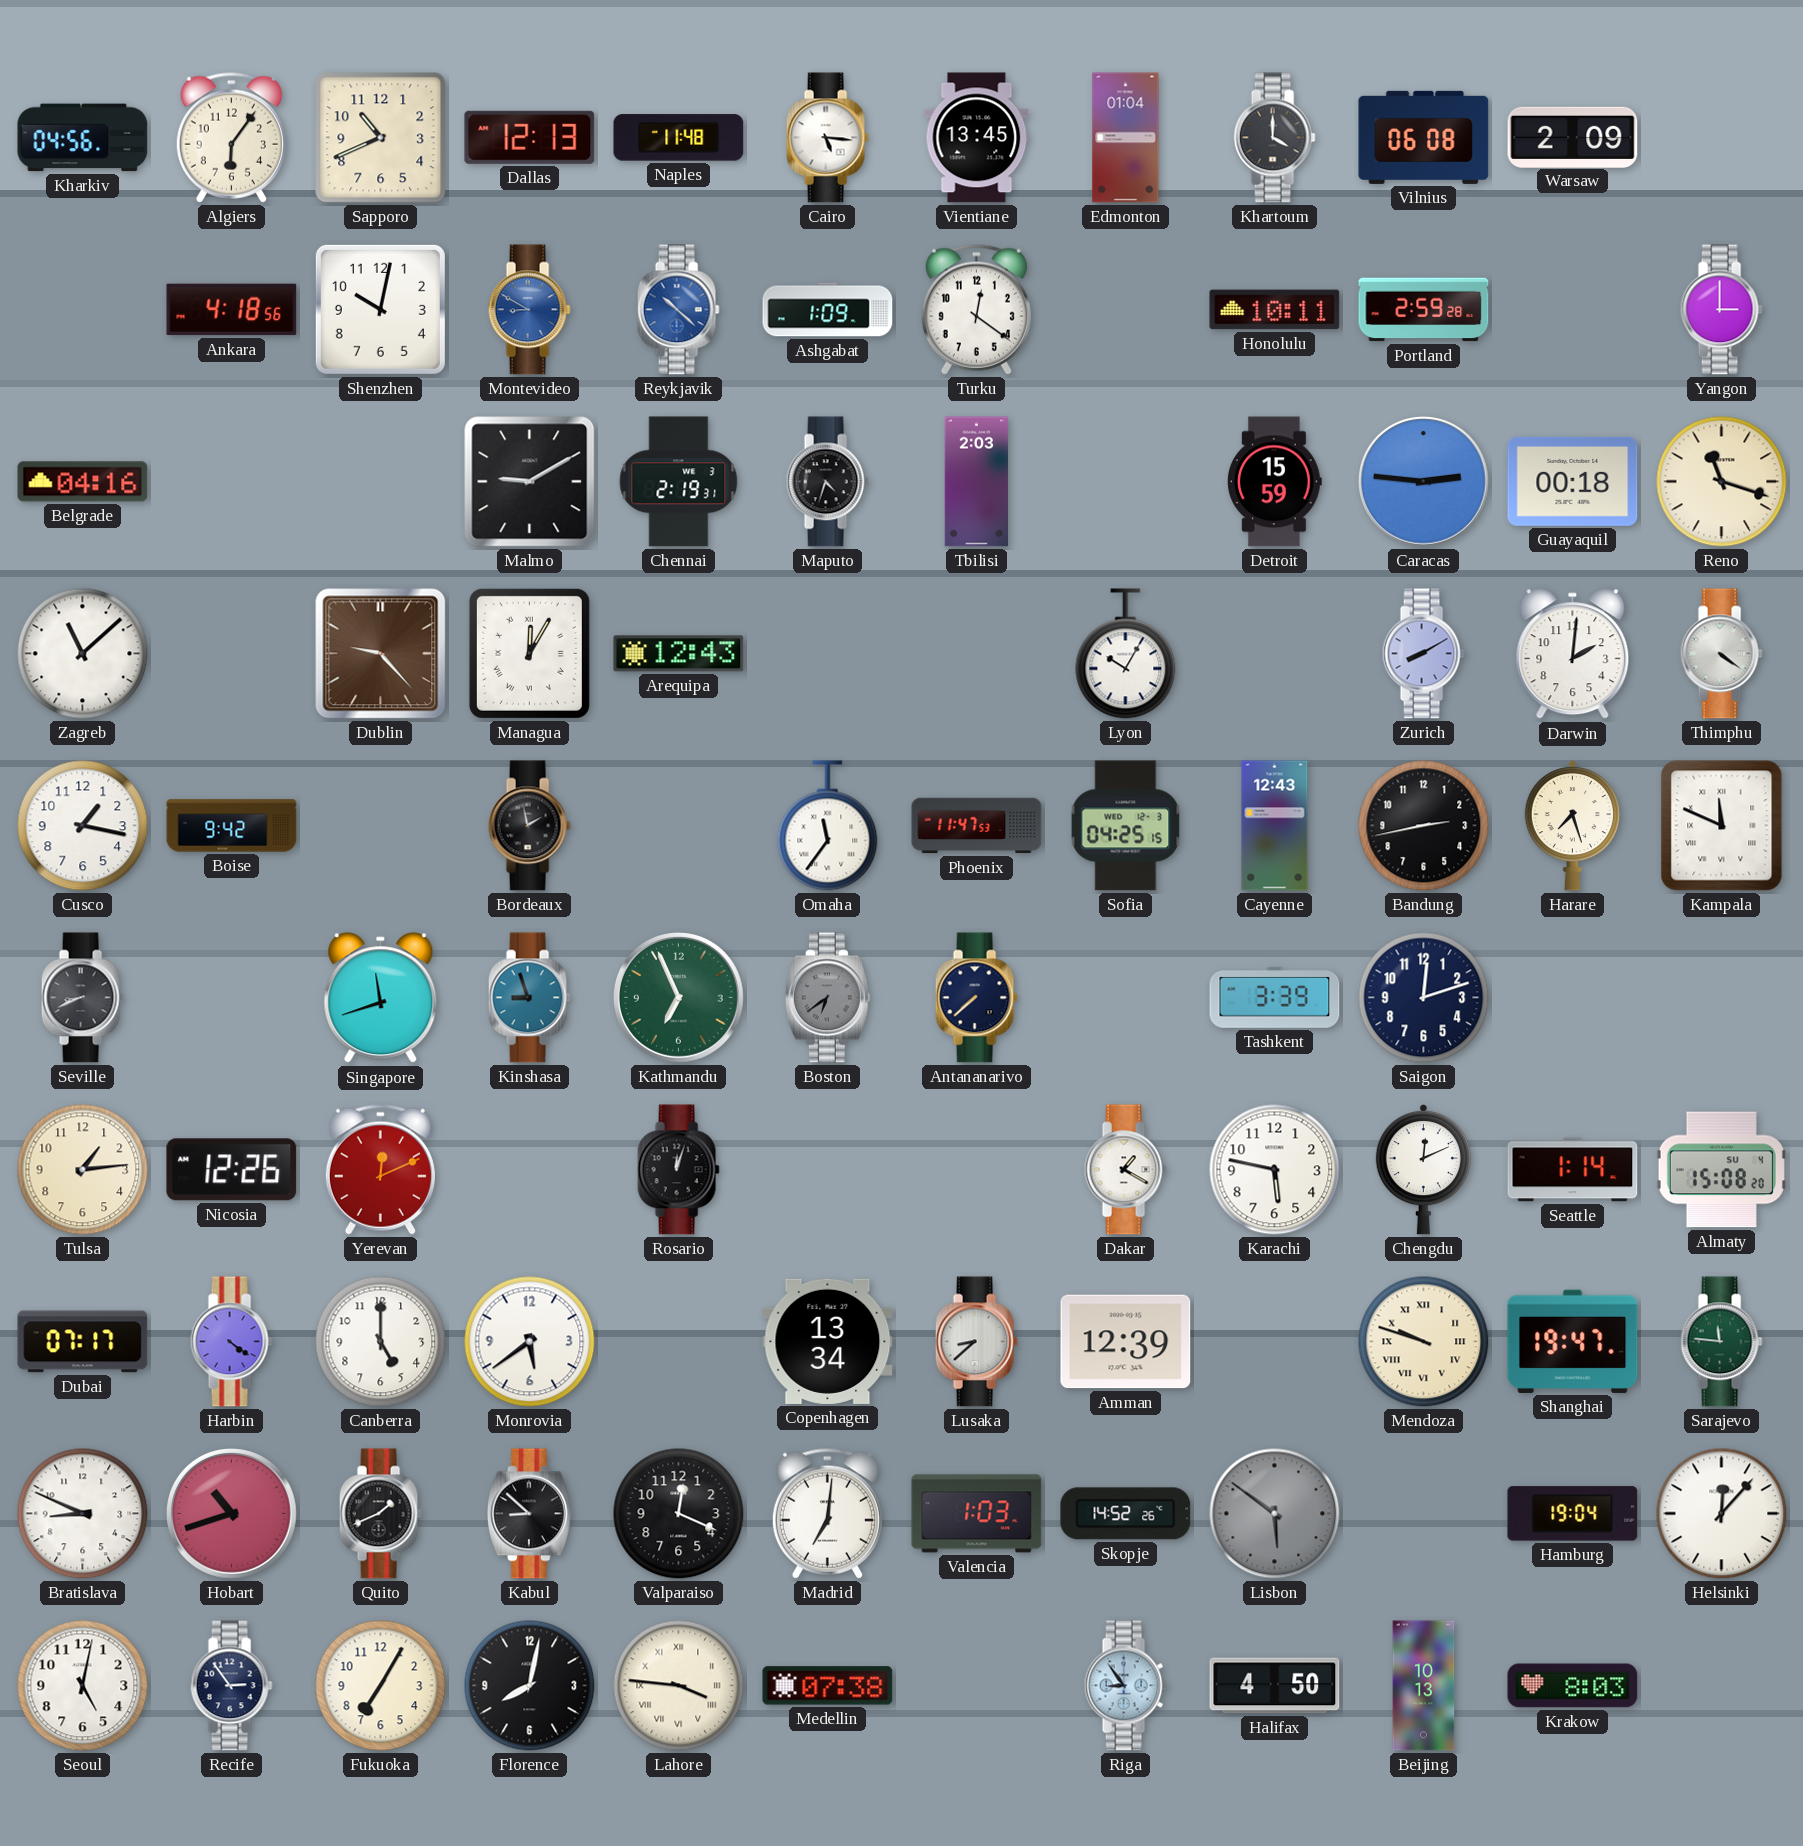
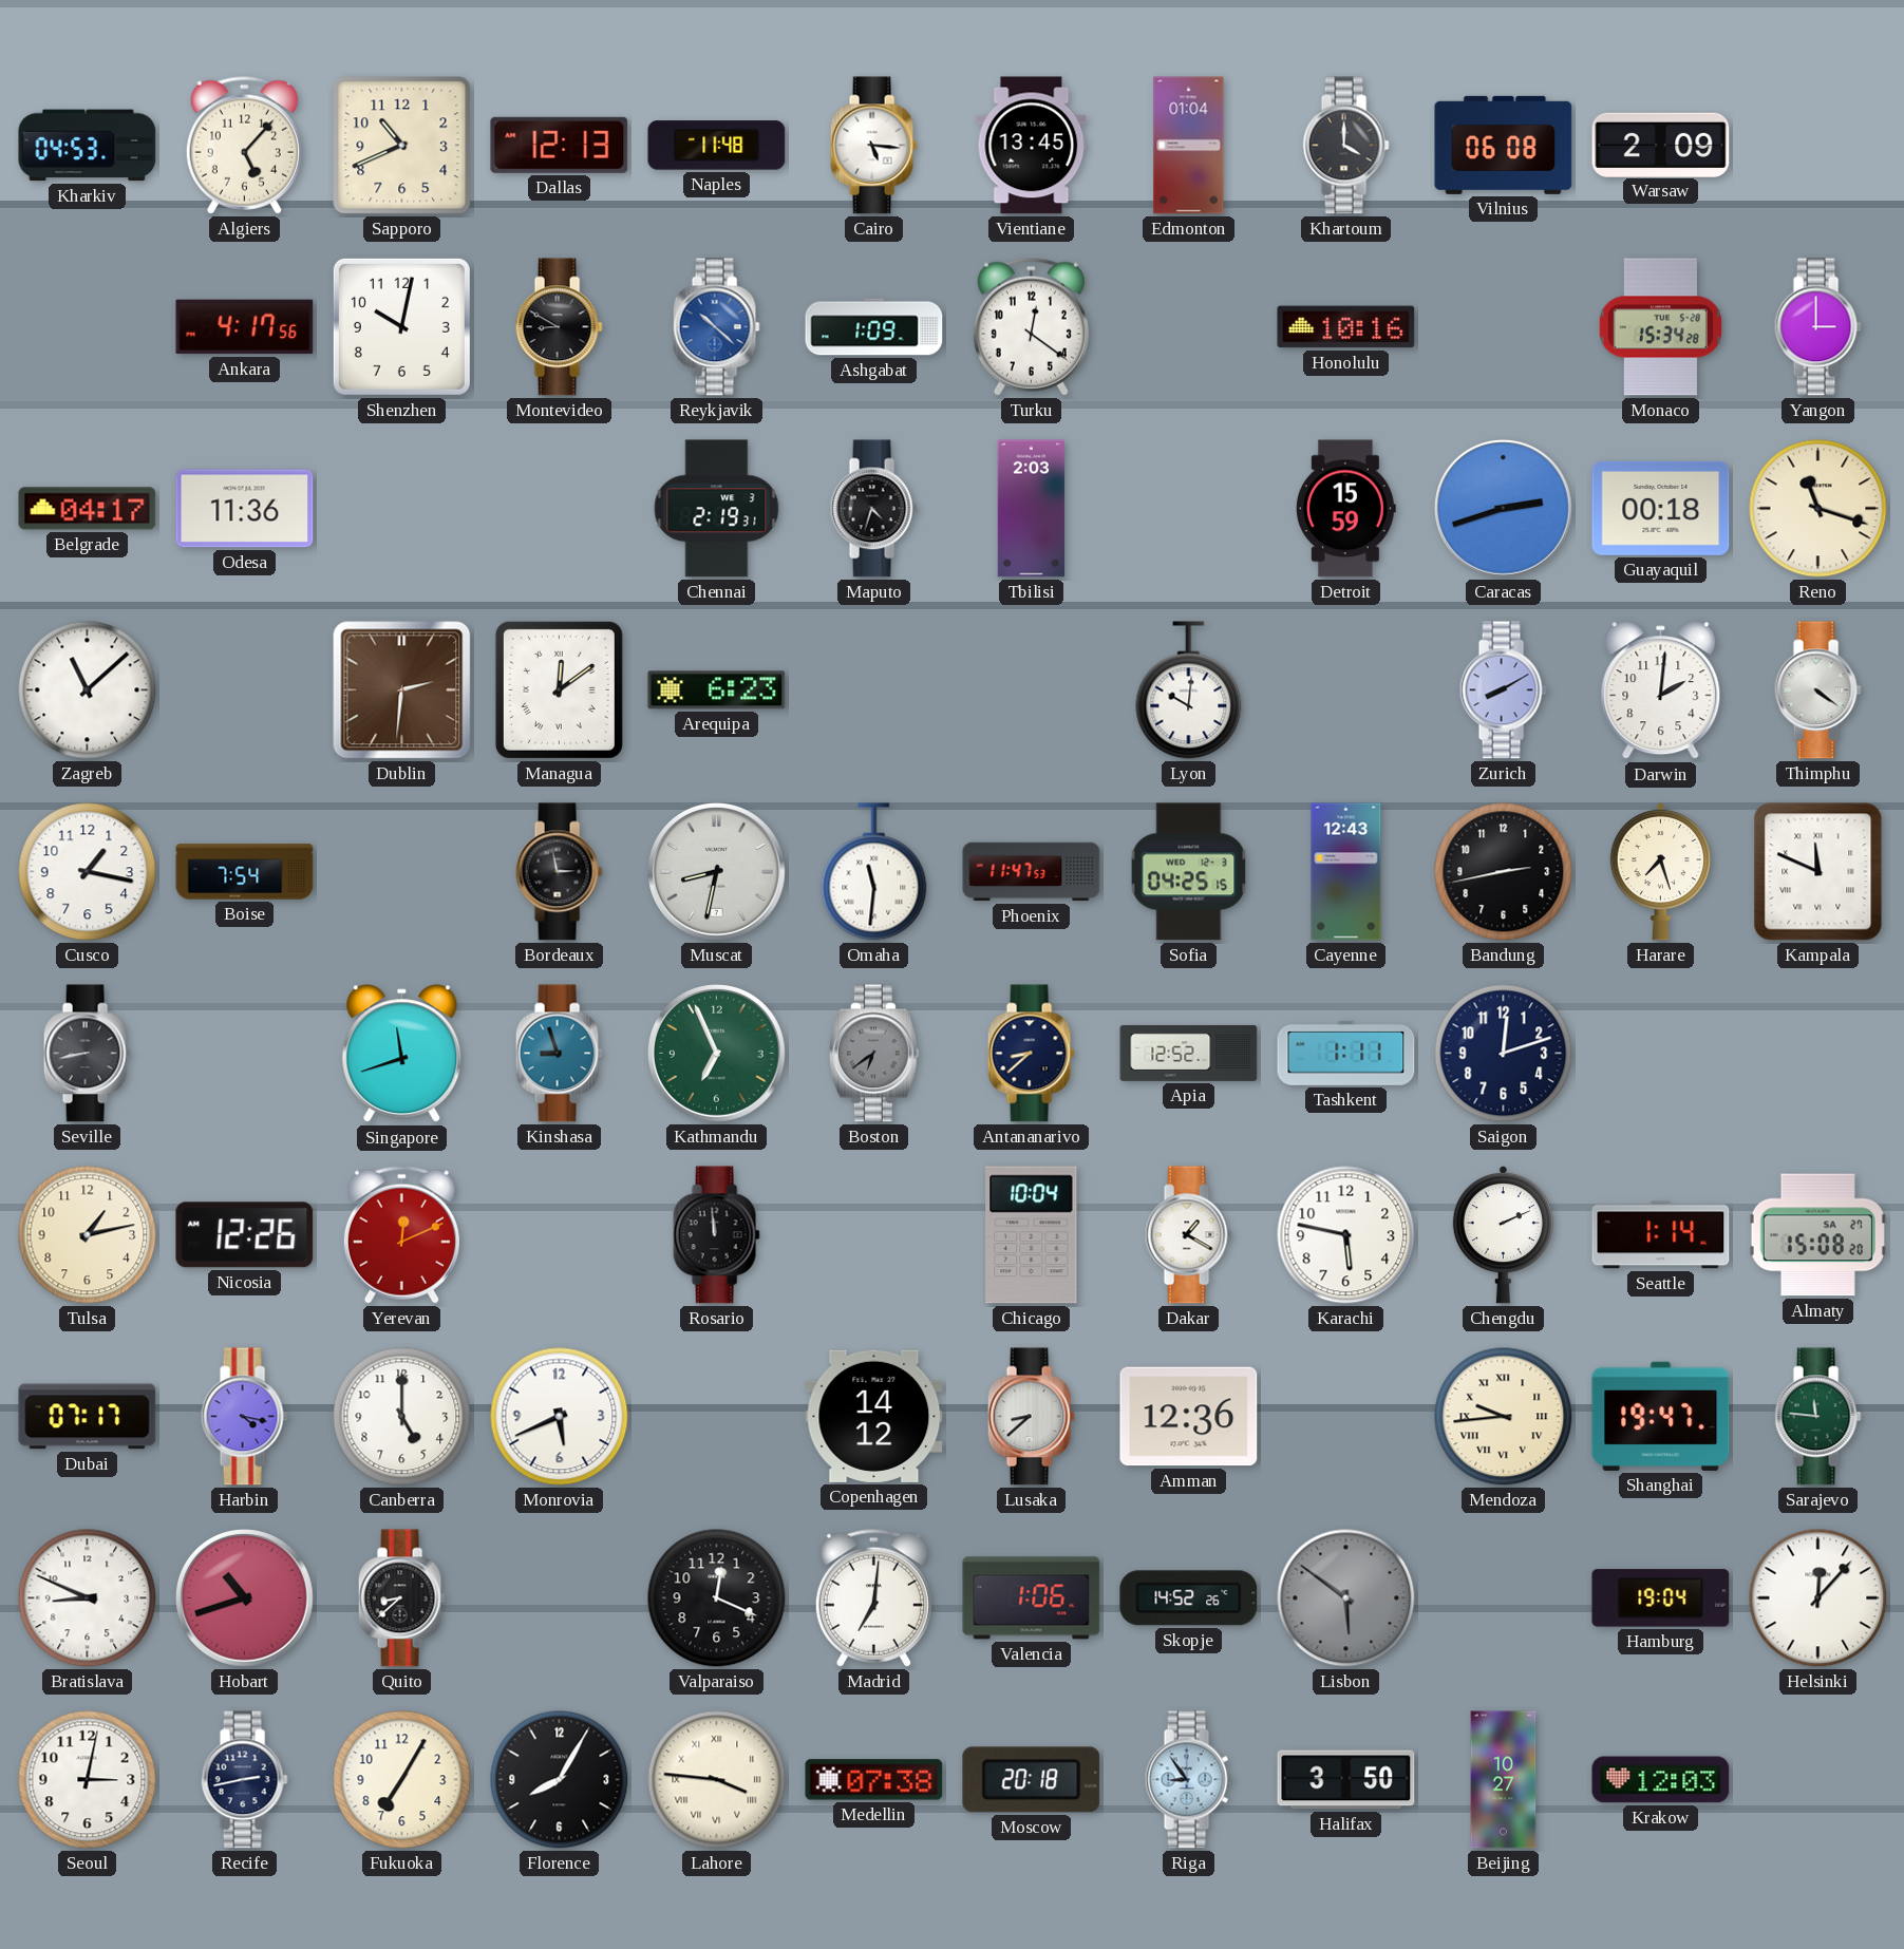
Kharkiv: 04:56 -> 04:53
Algiers: 6:06 -> 5:07
Ankara: 4:18 -> 4:17
Montevideo dial: blue -> black
Honolulu: 10:11 -> 10:16
Portland: 2:59 -> none
Monaco: none -> 15:34
Belgrade: 04:16 -> 04:17
Odesa: none -> 11:36
Malmo: 9:10 -> none
Caracas: 2:46 -> 2:42
Dublin: 9:23 -> 2:31
Managua: 12:05 -> 12:09
Arequipa: 12:43 -> 6:23
Lyon: 10:05 -> 10:01
Boise: 9:42 -> 7:54
Bordeaux: 1:58 -> 2:58
Muscat: none -> 8:32
Omaha: 11:36 -> 11:31
Seville: 8:41 -> 8:43
Antananarivo: 7:38 -> 8:38
Apia: none -> 12:52
Tashkent: 3:39 -> 1:11
Tulsa: 1:14 -> 1:13
Rosario: 12:03 -> 11:59
Chicago: none -> 10:04
Chengdu: 12:11 -> 2:11
Almaty date: SU 4 -> SA 27
Harbin: 4:21 -> 4:17
Monrovia: 5:39 -> 5:41
Copenhagen: 13:34 -> 14:12
Amman: 12:39 -> 12:36
Mendoza: 9:48 -> 9:44
Quito: 1:41 -> 8:38
Kabul: 8:52 -> none
Valencia: 1:03 -> 1:06
Seoul: 5:02 -> 3:02
Recife: 2:54 -> 2:43
Florence: 8:02 -> 8:05
Moscow: none -> 20:18
Halifax: 4:50 -> 3:50
Beijing: 10:13 -> 10:27
Krakow: 8:03 -> 12:03
